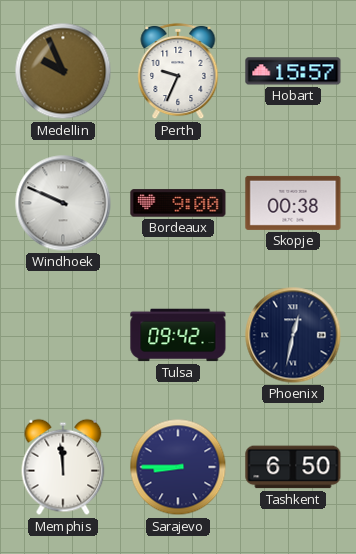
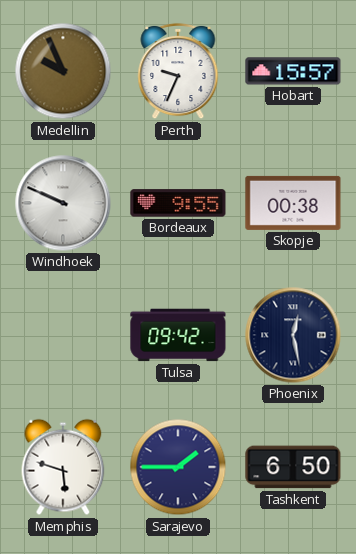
Bordeaux: 9:00 -> 9:55
Phoenix: 12:32 -> 12:28
Memphis: 11:59 -> 5:48
Sarajevo: 8:45 -> 1:45
